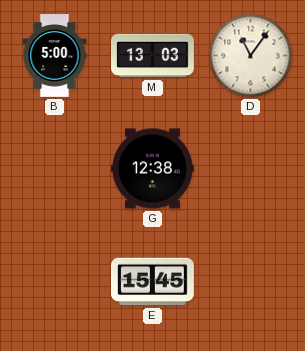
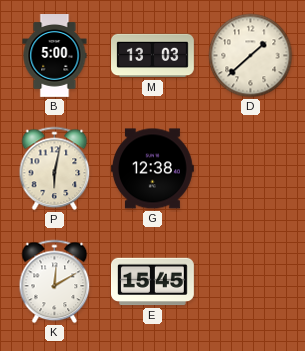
D: 11:06 -> 1:38
P: none -> 6:02
K: none -> 12:10
